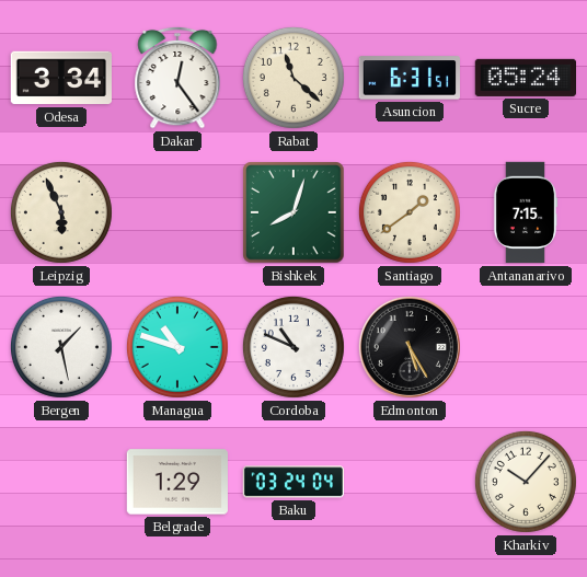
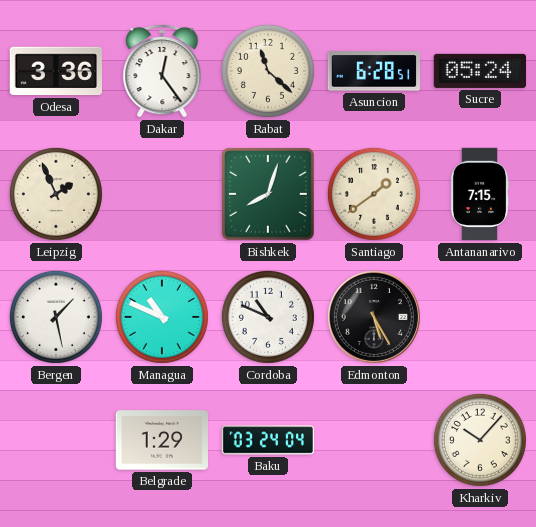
Odesa: 3:34 -> 3:36
Asuncion: 6:31 -> 6:28
Leipzig: 5:56 -> 1:56
Managua: 10:48 -> 10:49
